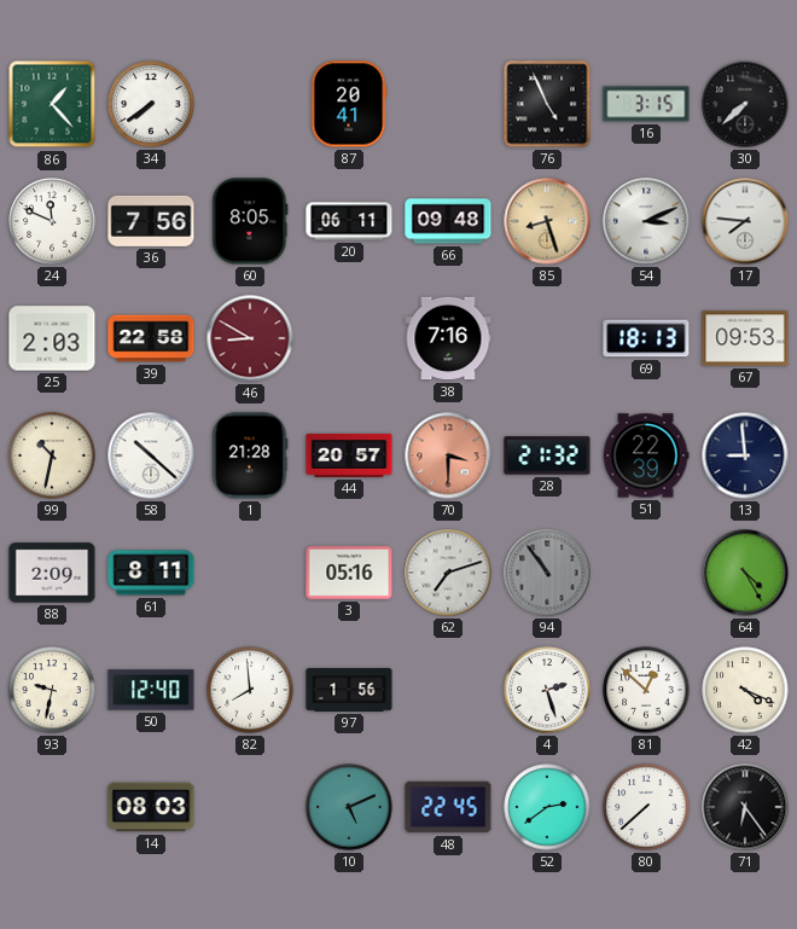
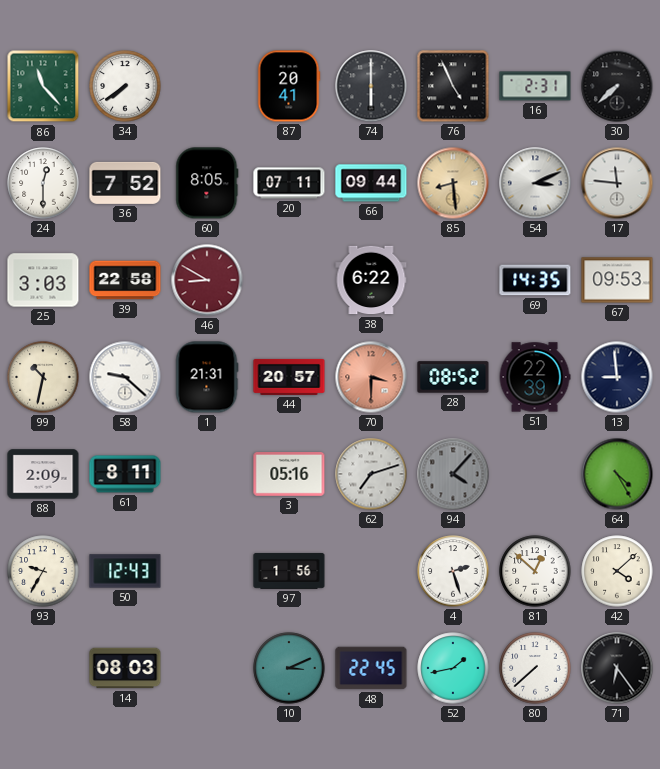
86: 1:23 -> 11:23
74: none -> 6:00
16: 3:15 -> 2:31
24: 11:49 -> 12:30
36: 7:56 -> 7:52
20: 06:11 -> 07:11
66: 09:48 -> 09:44
85: 8:27 -> 8:29
17: 7:46 -> 11:46
25: 2:03 -> 3:03
38: 7:16 -> 6:22
69: 18:13 -> 14:35
58: 10:22 -> 9:22
1: 21:28 -> 21:31
28: 21:32 -> 08:52
94: 10:54 -> 4:07
93: 9:32 -> 9:35
50: 12:40 -> 12:43
82: 7:59 -> none
42: 4:19 -> 4:08
10: 5:11 -> 3:11
52: 2:39 -> 1:43
